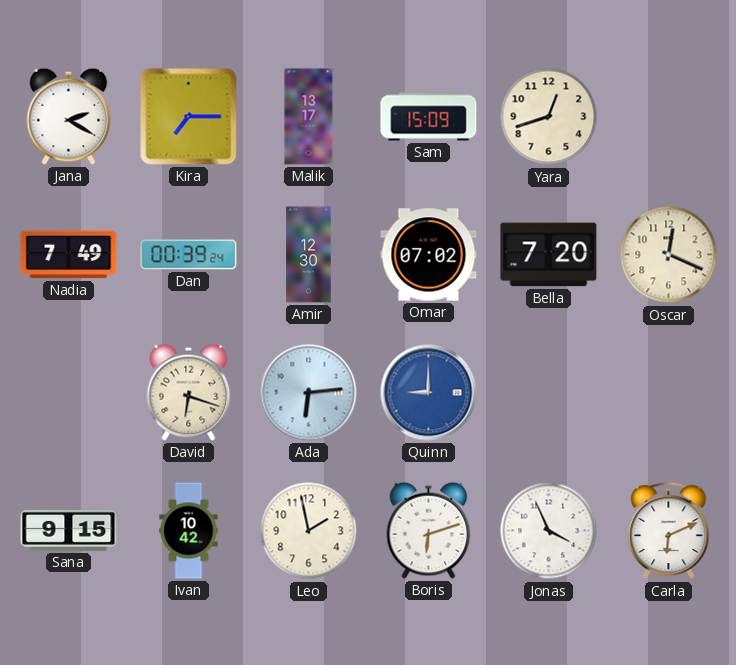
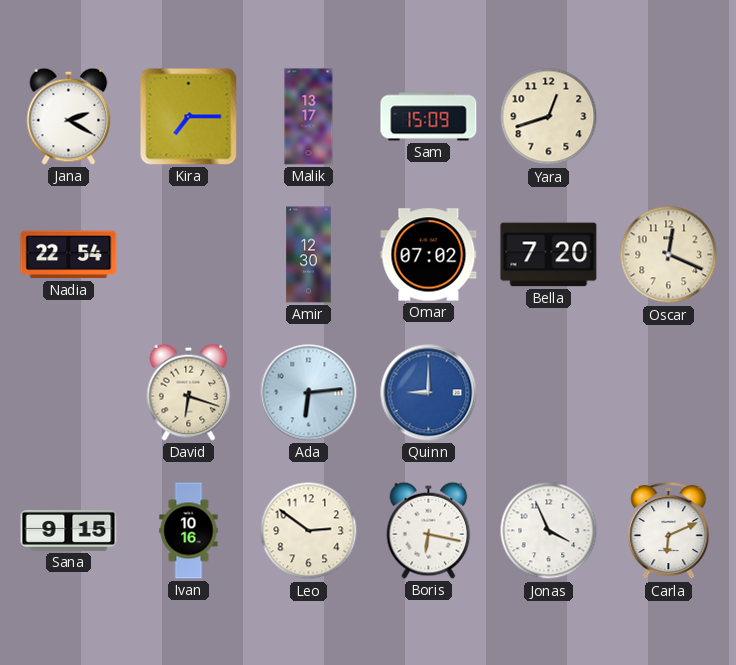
Nadia: 7:49 -> 22:54
Dan: 00:39 -> none
Ivan: 10:42 -> 10:16
Leo: 1:58 -> 2:51
Boris: 6:12 -> 6:17
